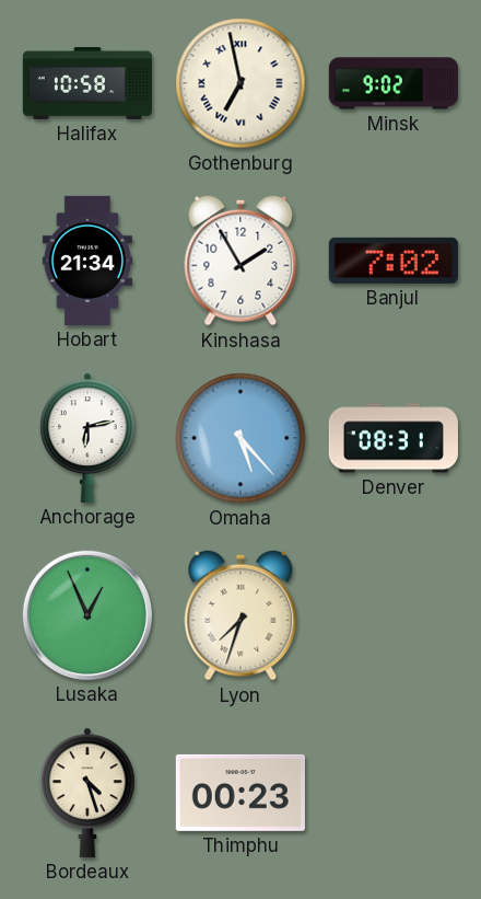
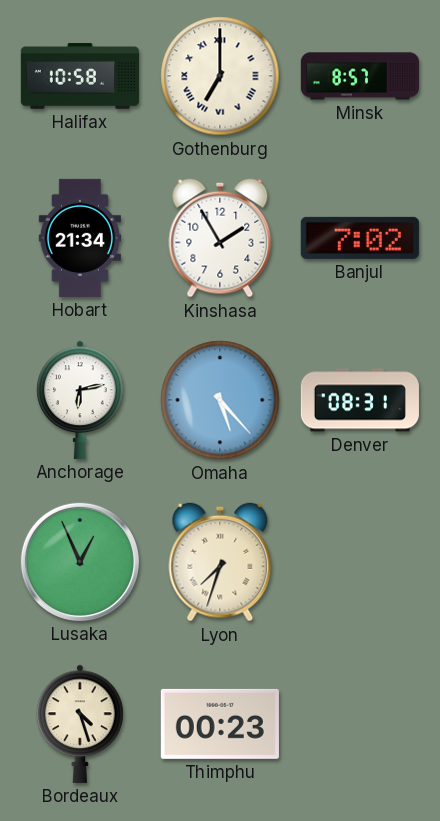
Gothenburg: 6:58 -> 7:00
Minsk: 9:02 -> 8:57
